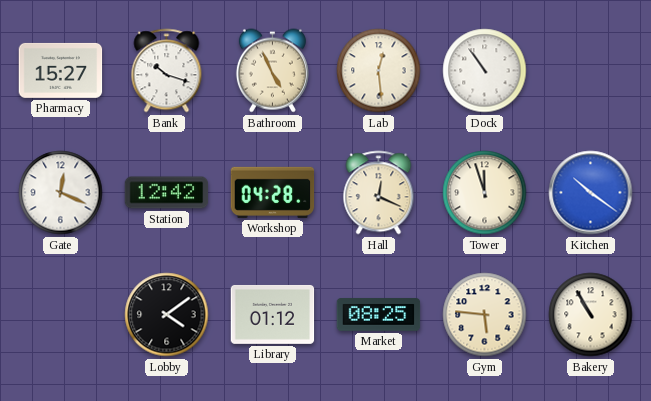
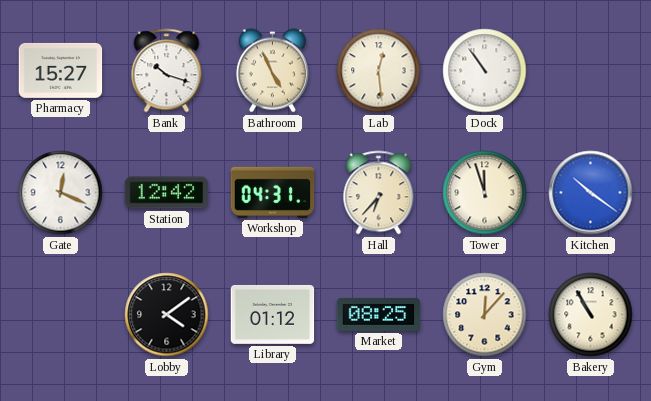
Workshop: 04:28 -> 04:31
Hall: 12:19 -> 6:37
Gym: 5:46 -> 12:07
